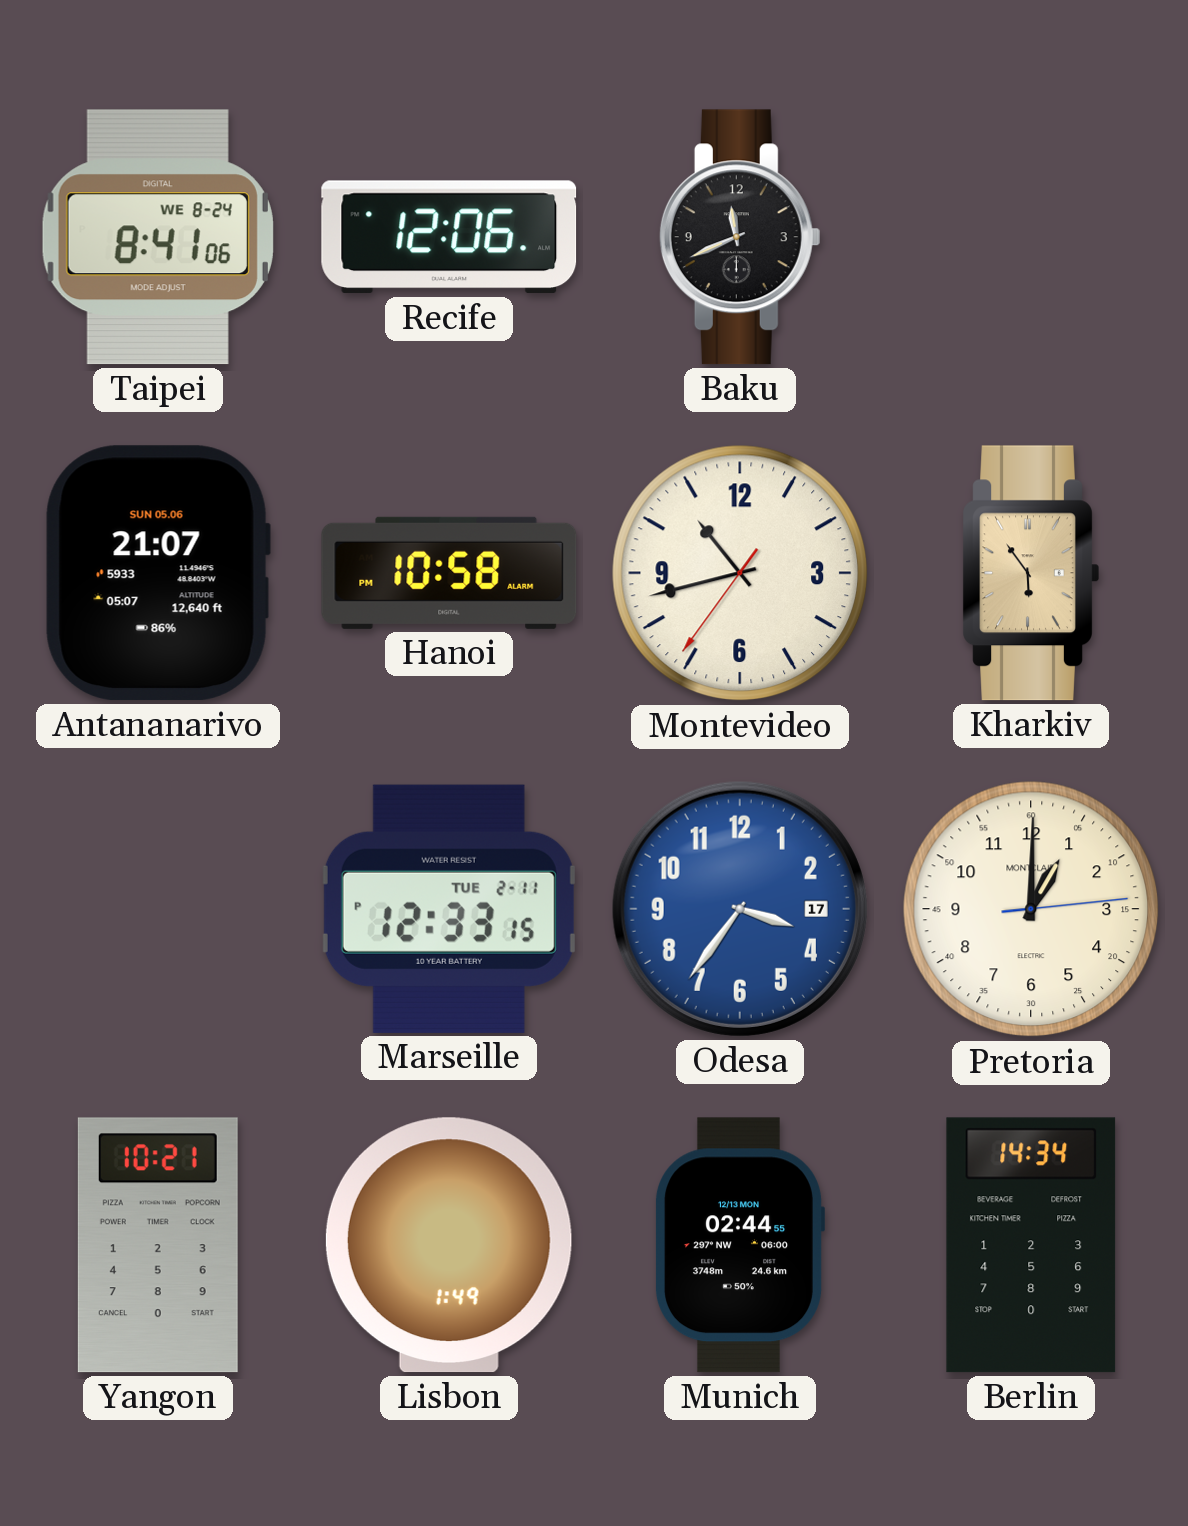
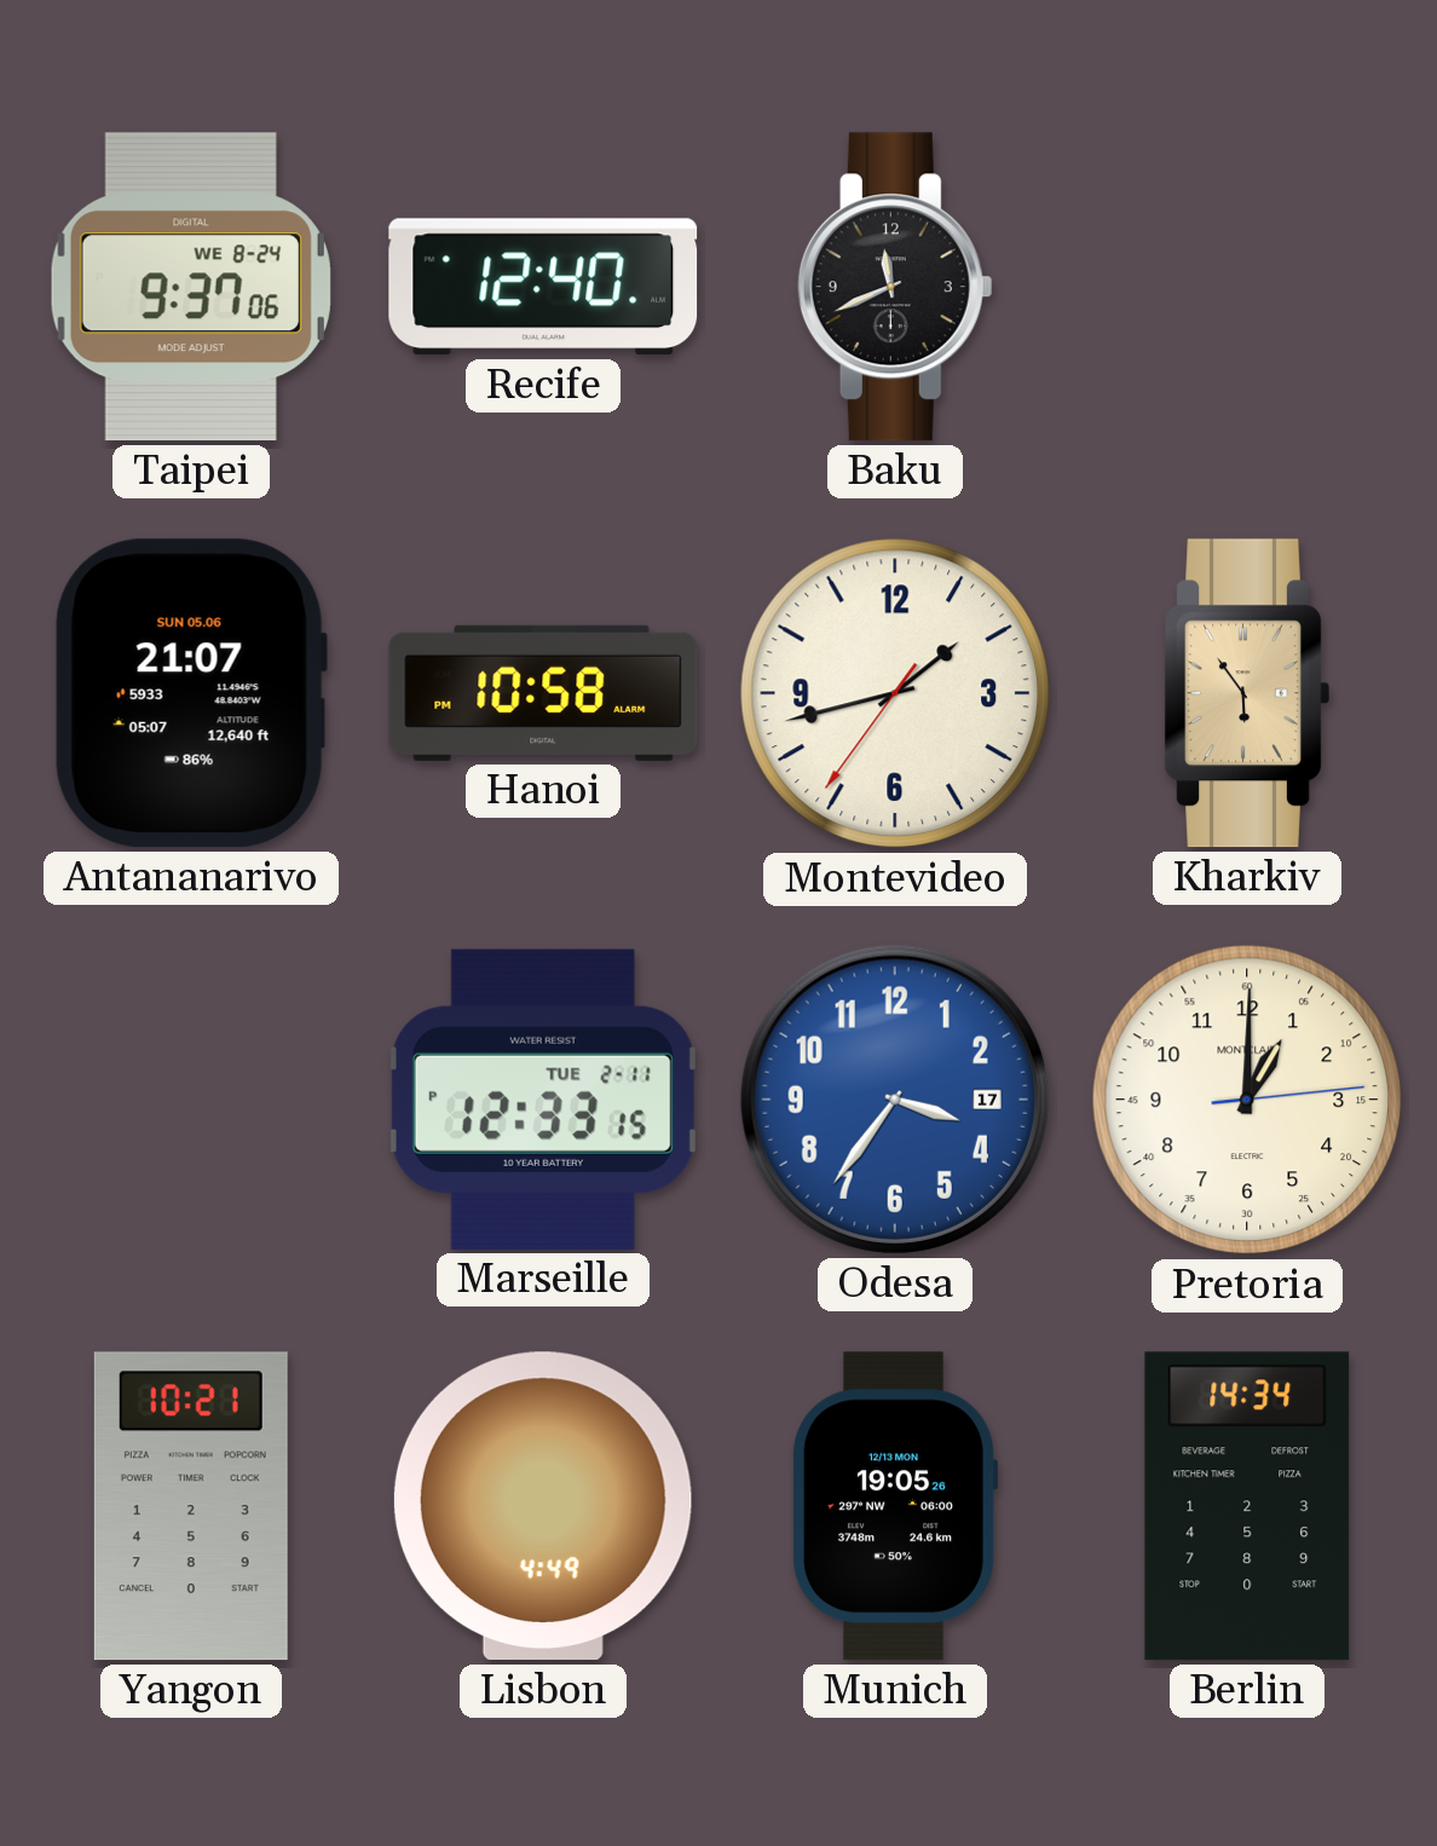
Taipei: 8:41 -> 9:37
Recife: 12:06 -> 12:40
Montevideo: 10:42 -> 1:42
Lisbon: 1:49 -> 4:49
Munich: 02:44 -> 19:05
